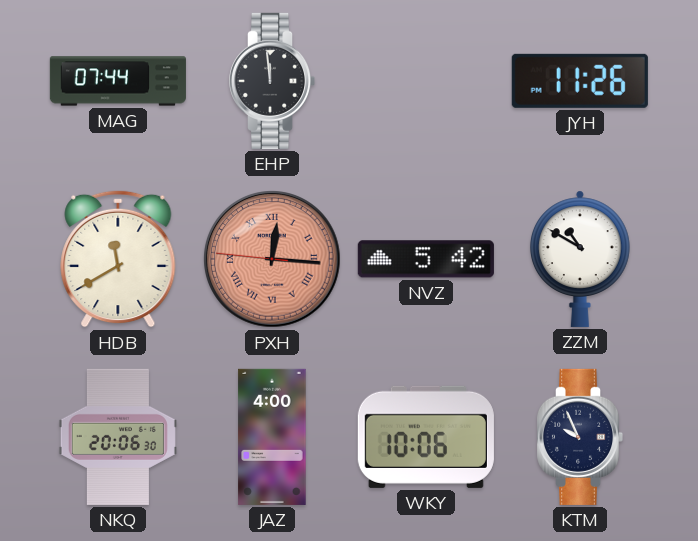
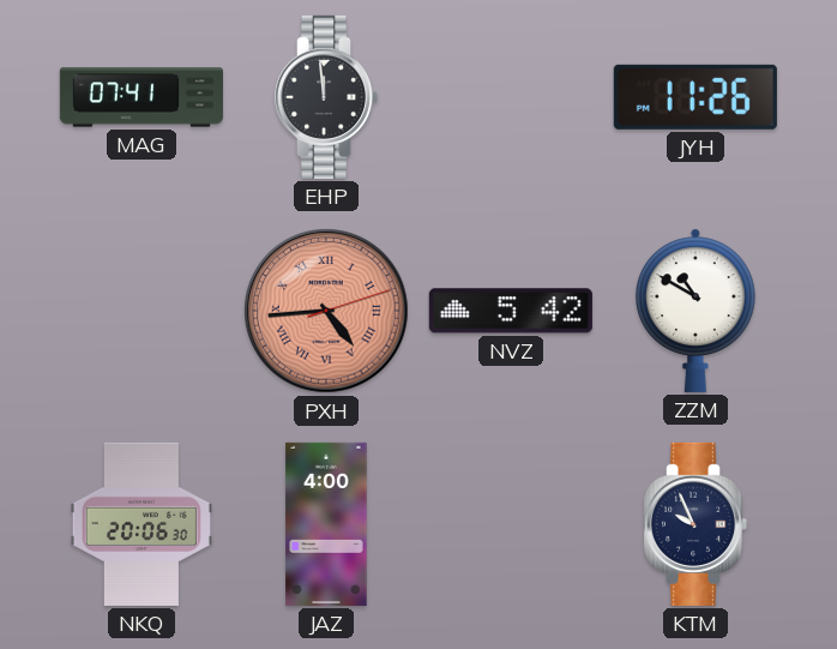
MAG: 07:44 -> 07:41
HDB: 11:40 -> none
PXH: 12:15 -> 4:44
WKY: 10:06 -> none
